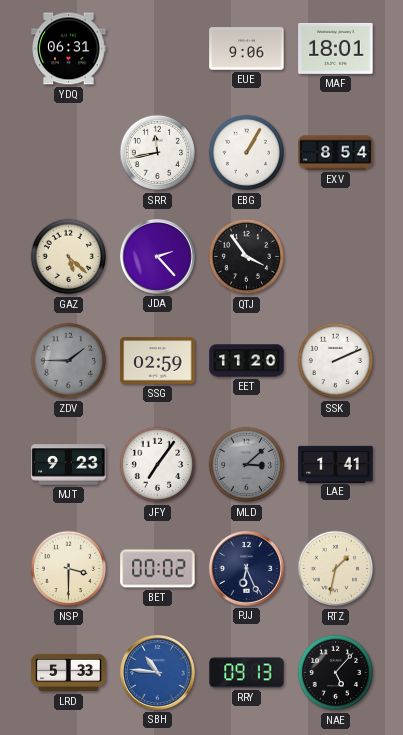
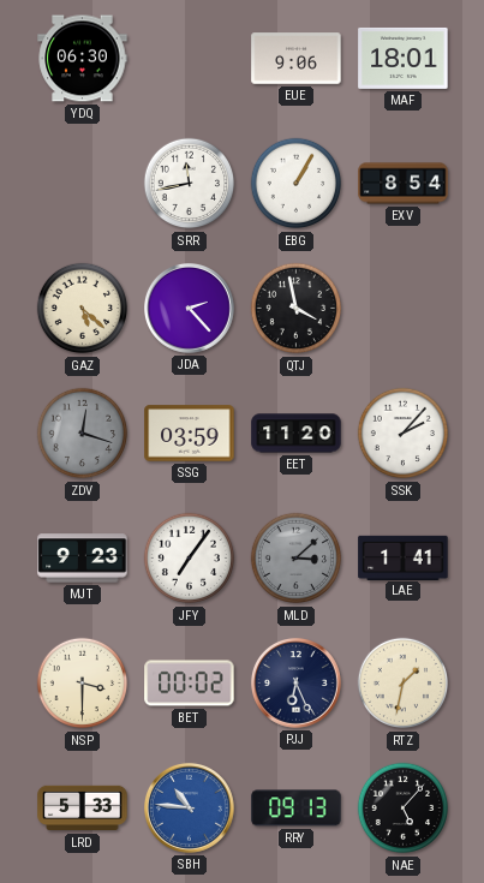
YDQ: 06:31 -> 06:30
QTJ: 3:54 -> 3:58
ZDV: 1:45 -> 12:18
SSG: 02:59 -> 03:59
SSK: 2:11 -> 2:07
